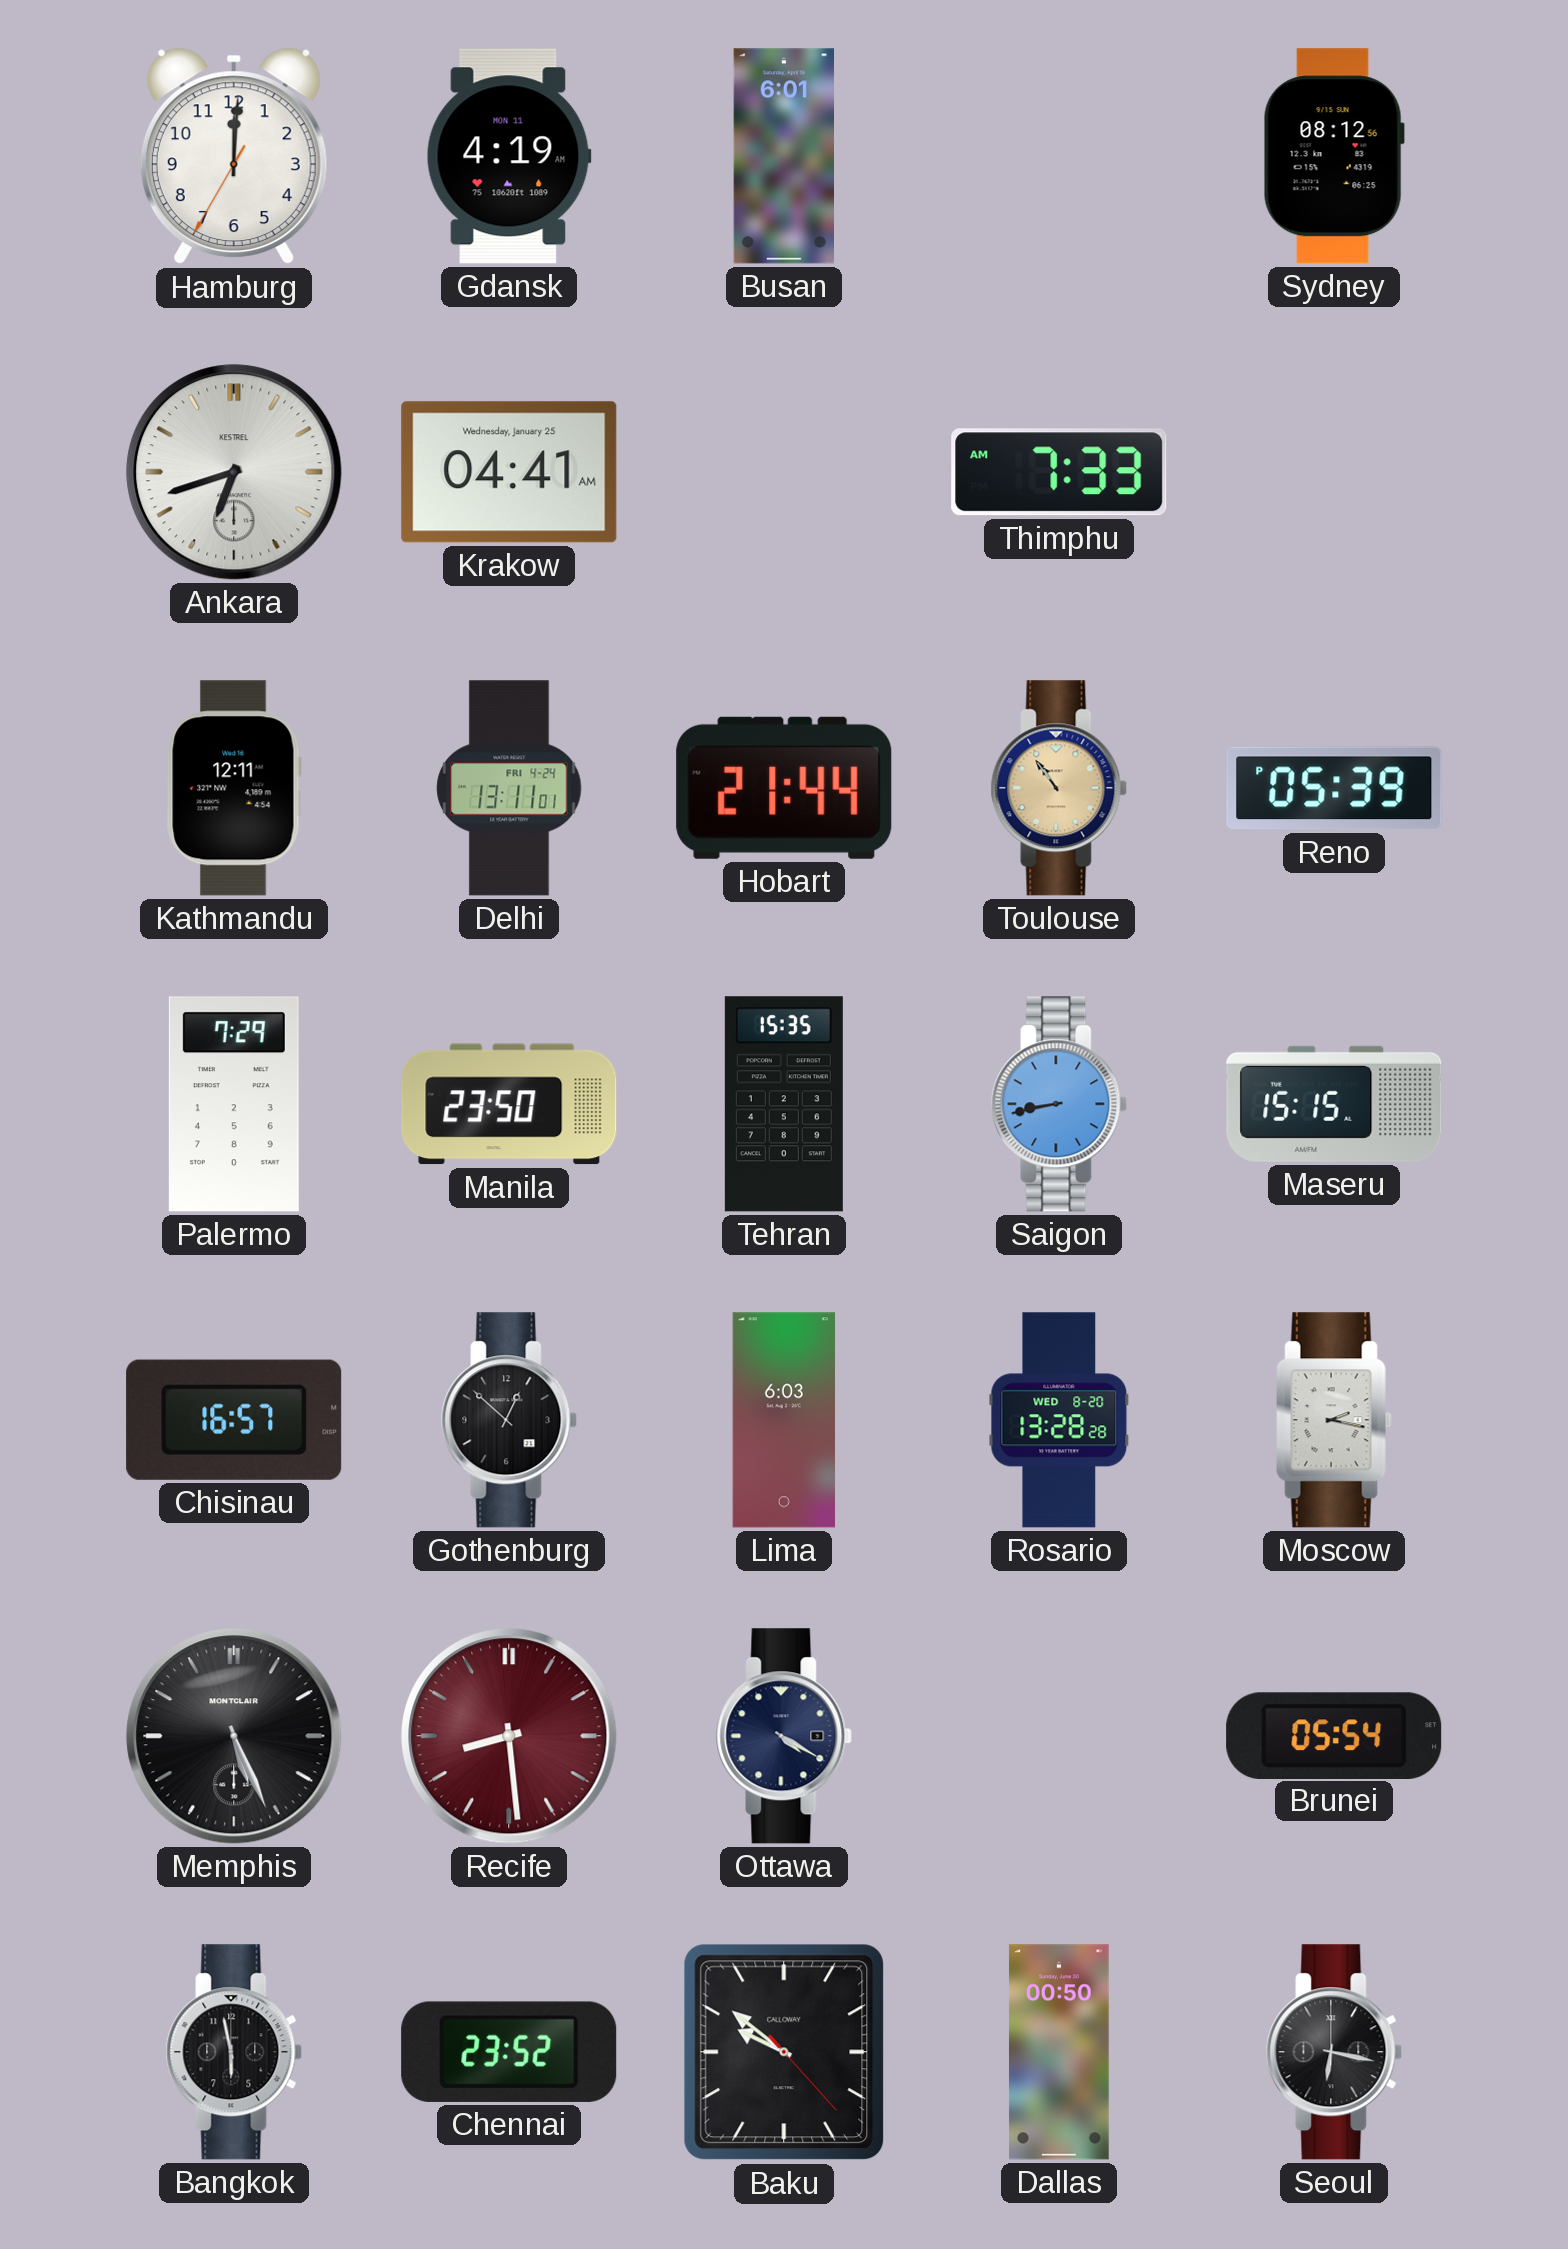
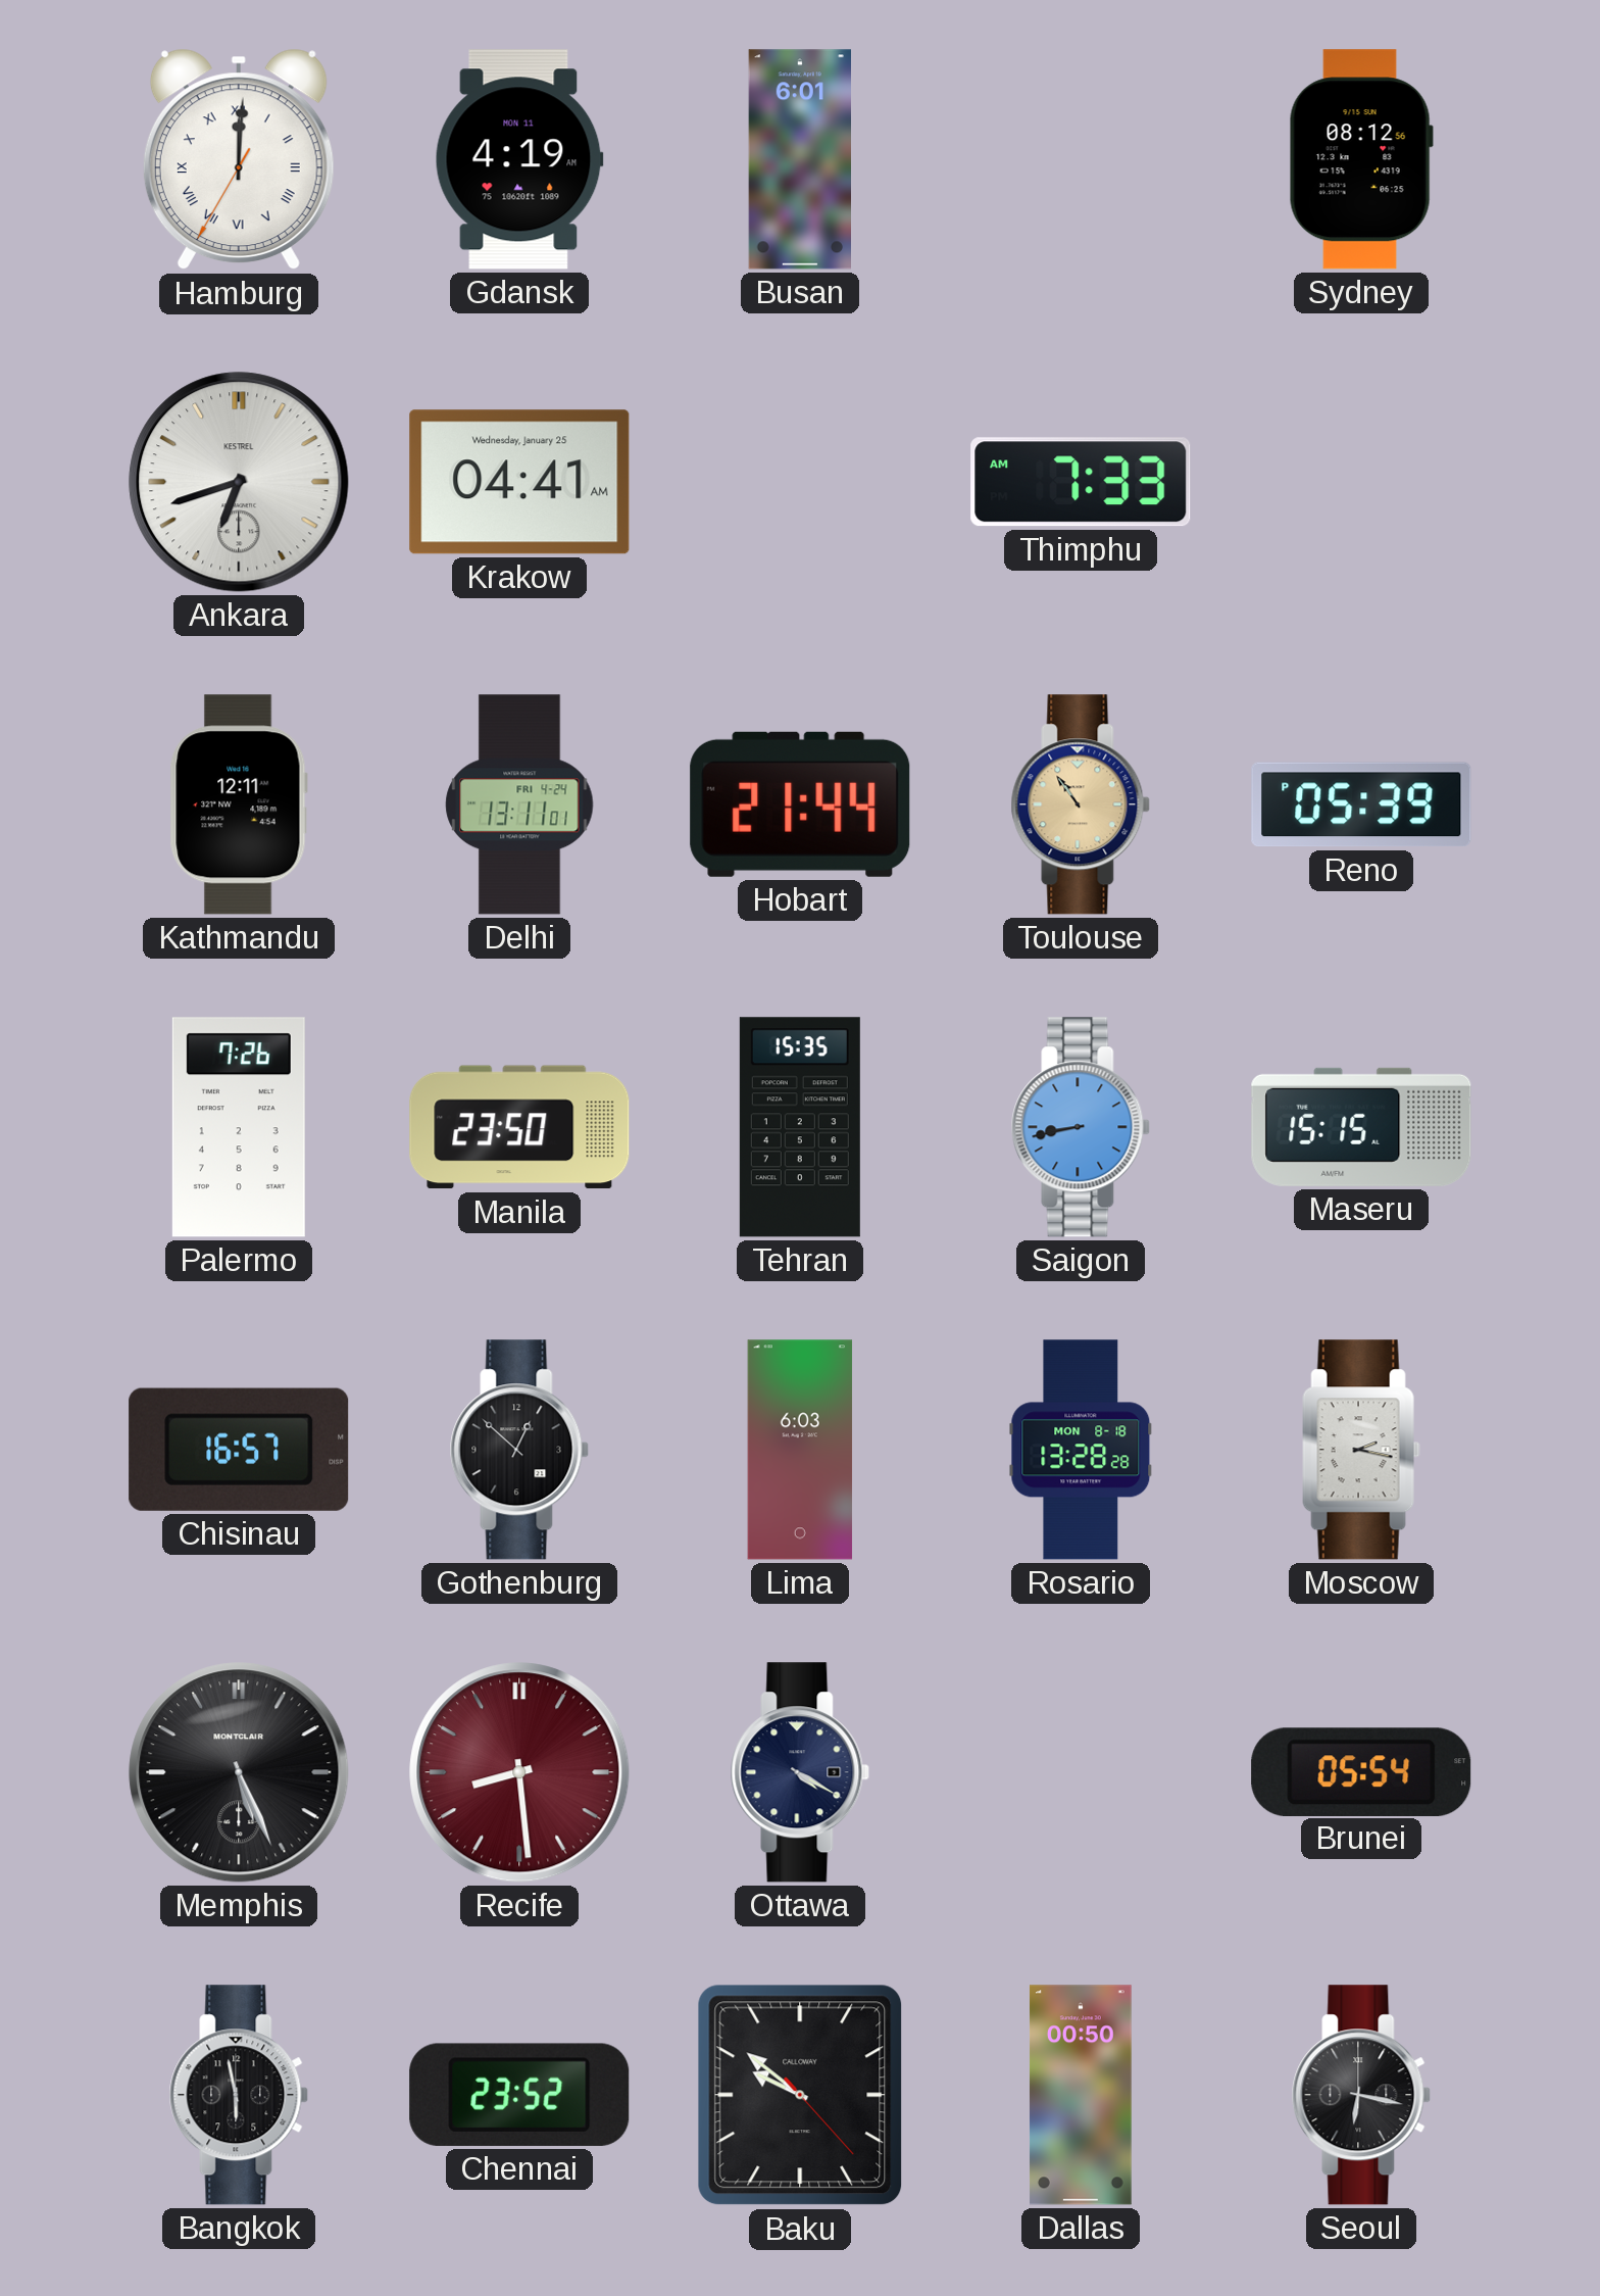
Hamburg numerals: Arabic -> Roman
Palermo: 7:29 -> 7:26
Rosario date: WED 8-20 -> MON 8-18
